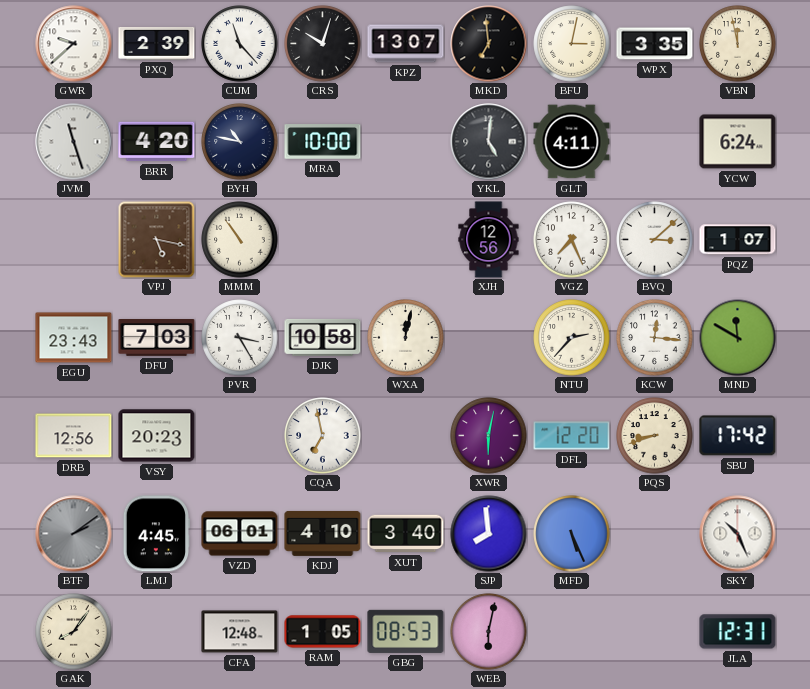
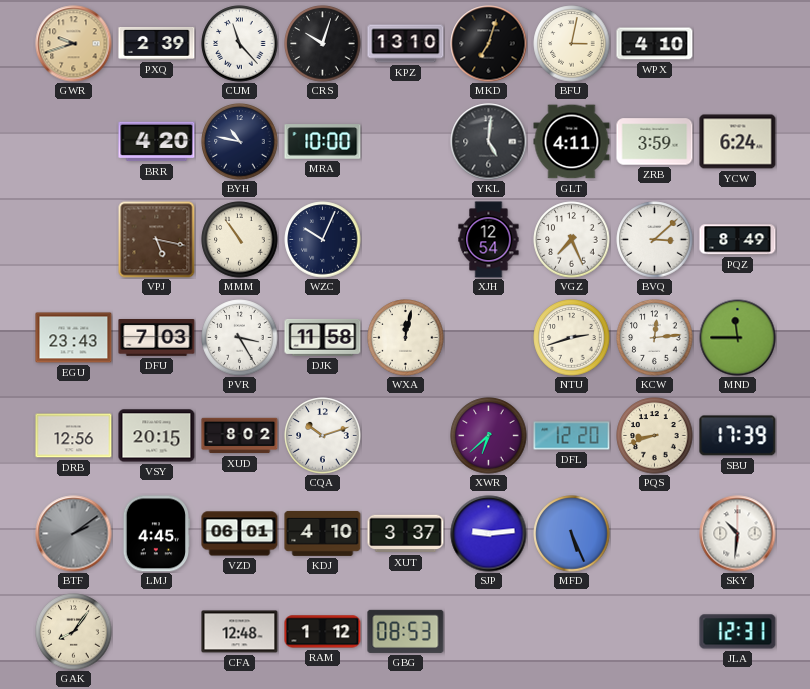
GWR: 9:38 -> 9:42
GWR dial: white -> champagne
KPZ: 13:07 -> 13:10
MKD: 6:59 -> 7:03
WPX: 3:35 -> 4:10
VBN: 11:58 -> none
JVM: 11:27 -> none
ZRB: none -> 3:59
WZC: none -> 10:04
XJH: 12:56 -> 12:54
PQZ: 1:07 -> 8:49
DJK: 10:58 -> 11:58
NTU: 2:37 -> 2:42
KCW: 12:16 -> 12:14
MND: 11:50 -> 11:45
VSY: 20:23 -> 20:15
XUD: none -> 8:02
CQA: 6:58 -> 10:12
XWR: 6:02 -> 6:38
SBU: 17:42 -> 17:39
XUT: 3:40 -> 3:37
SJP: 7:59 -> 9:14
SKY: 10:26 -> 10:31
RAM: 1:05 -> 1:12
WEB: 6:02 -> none
